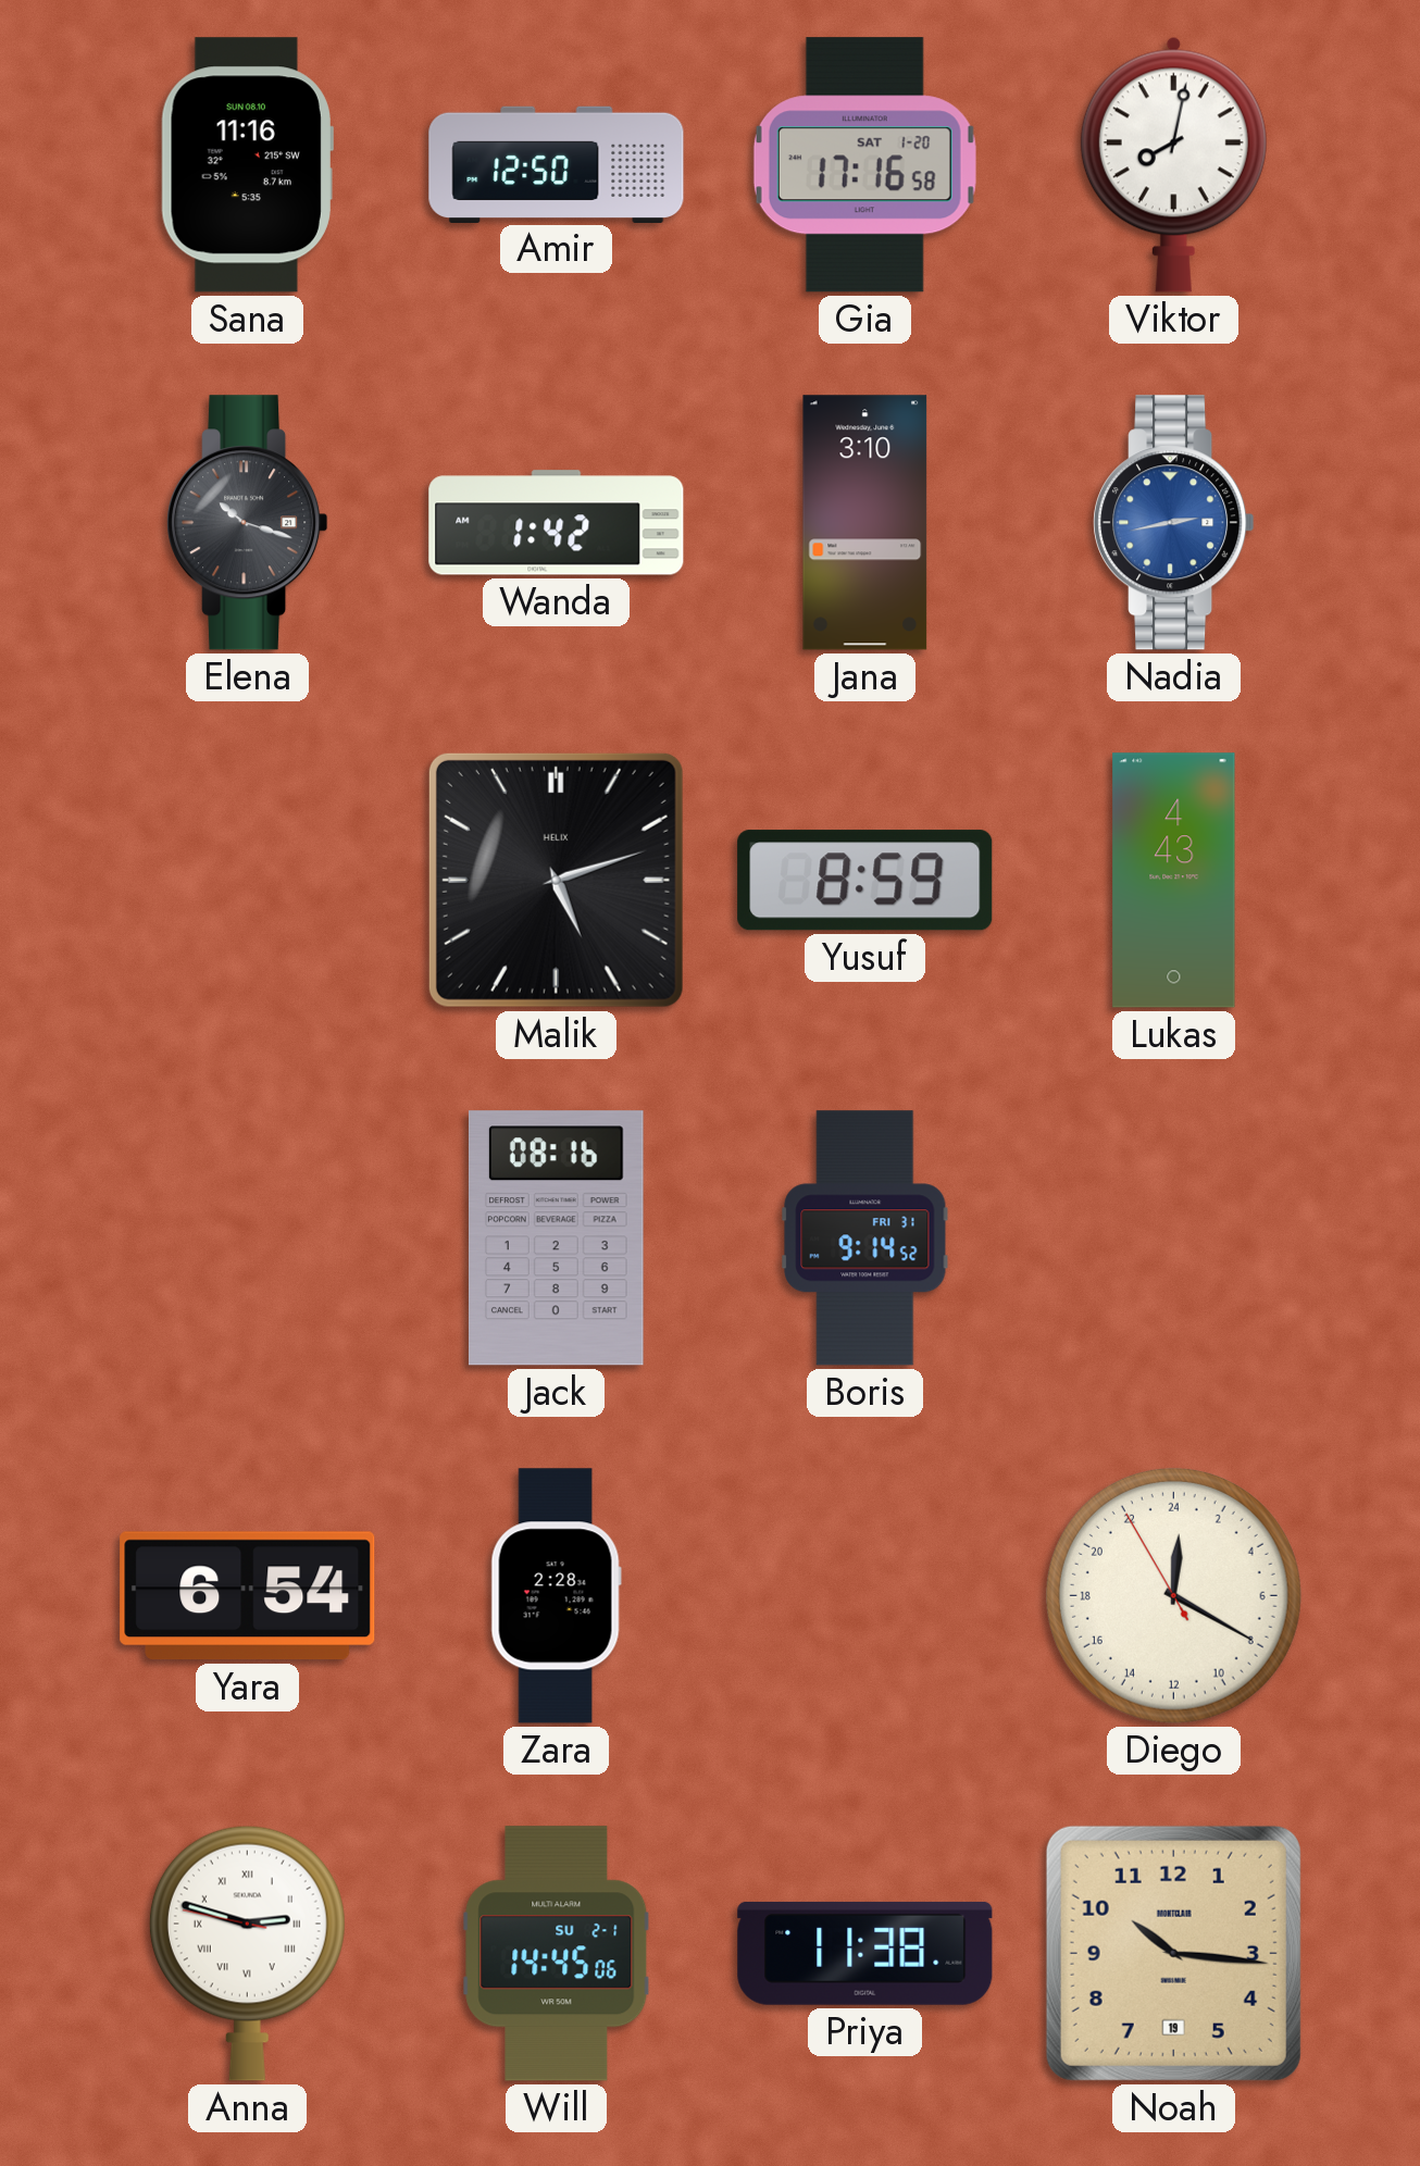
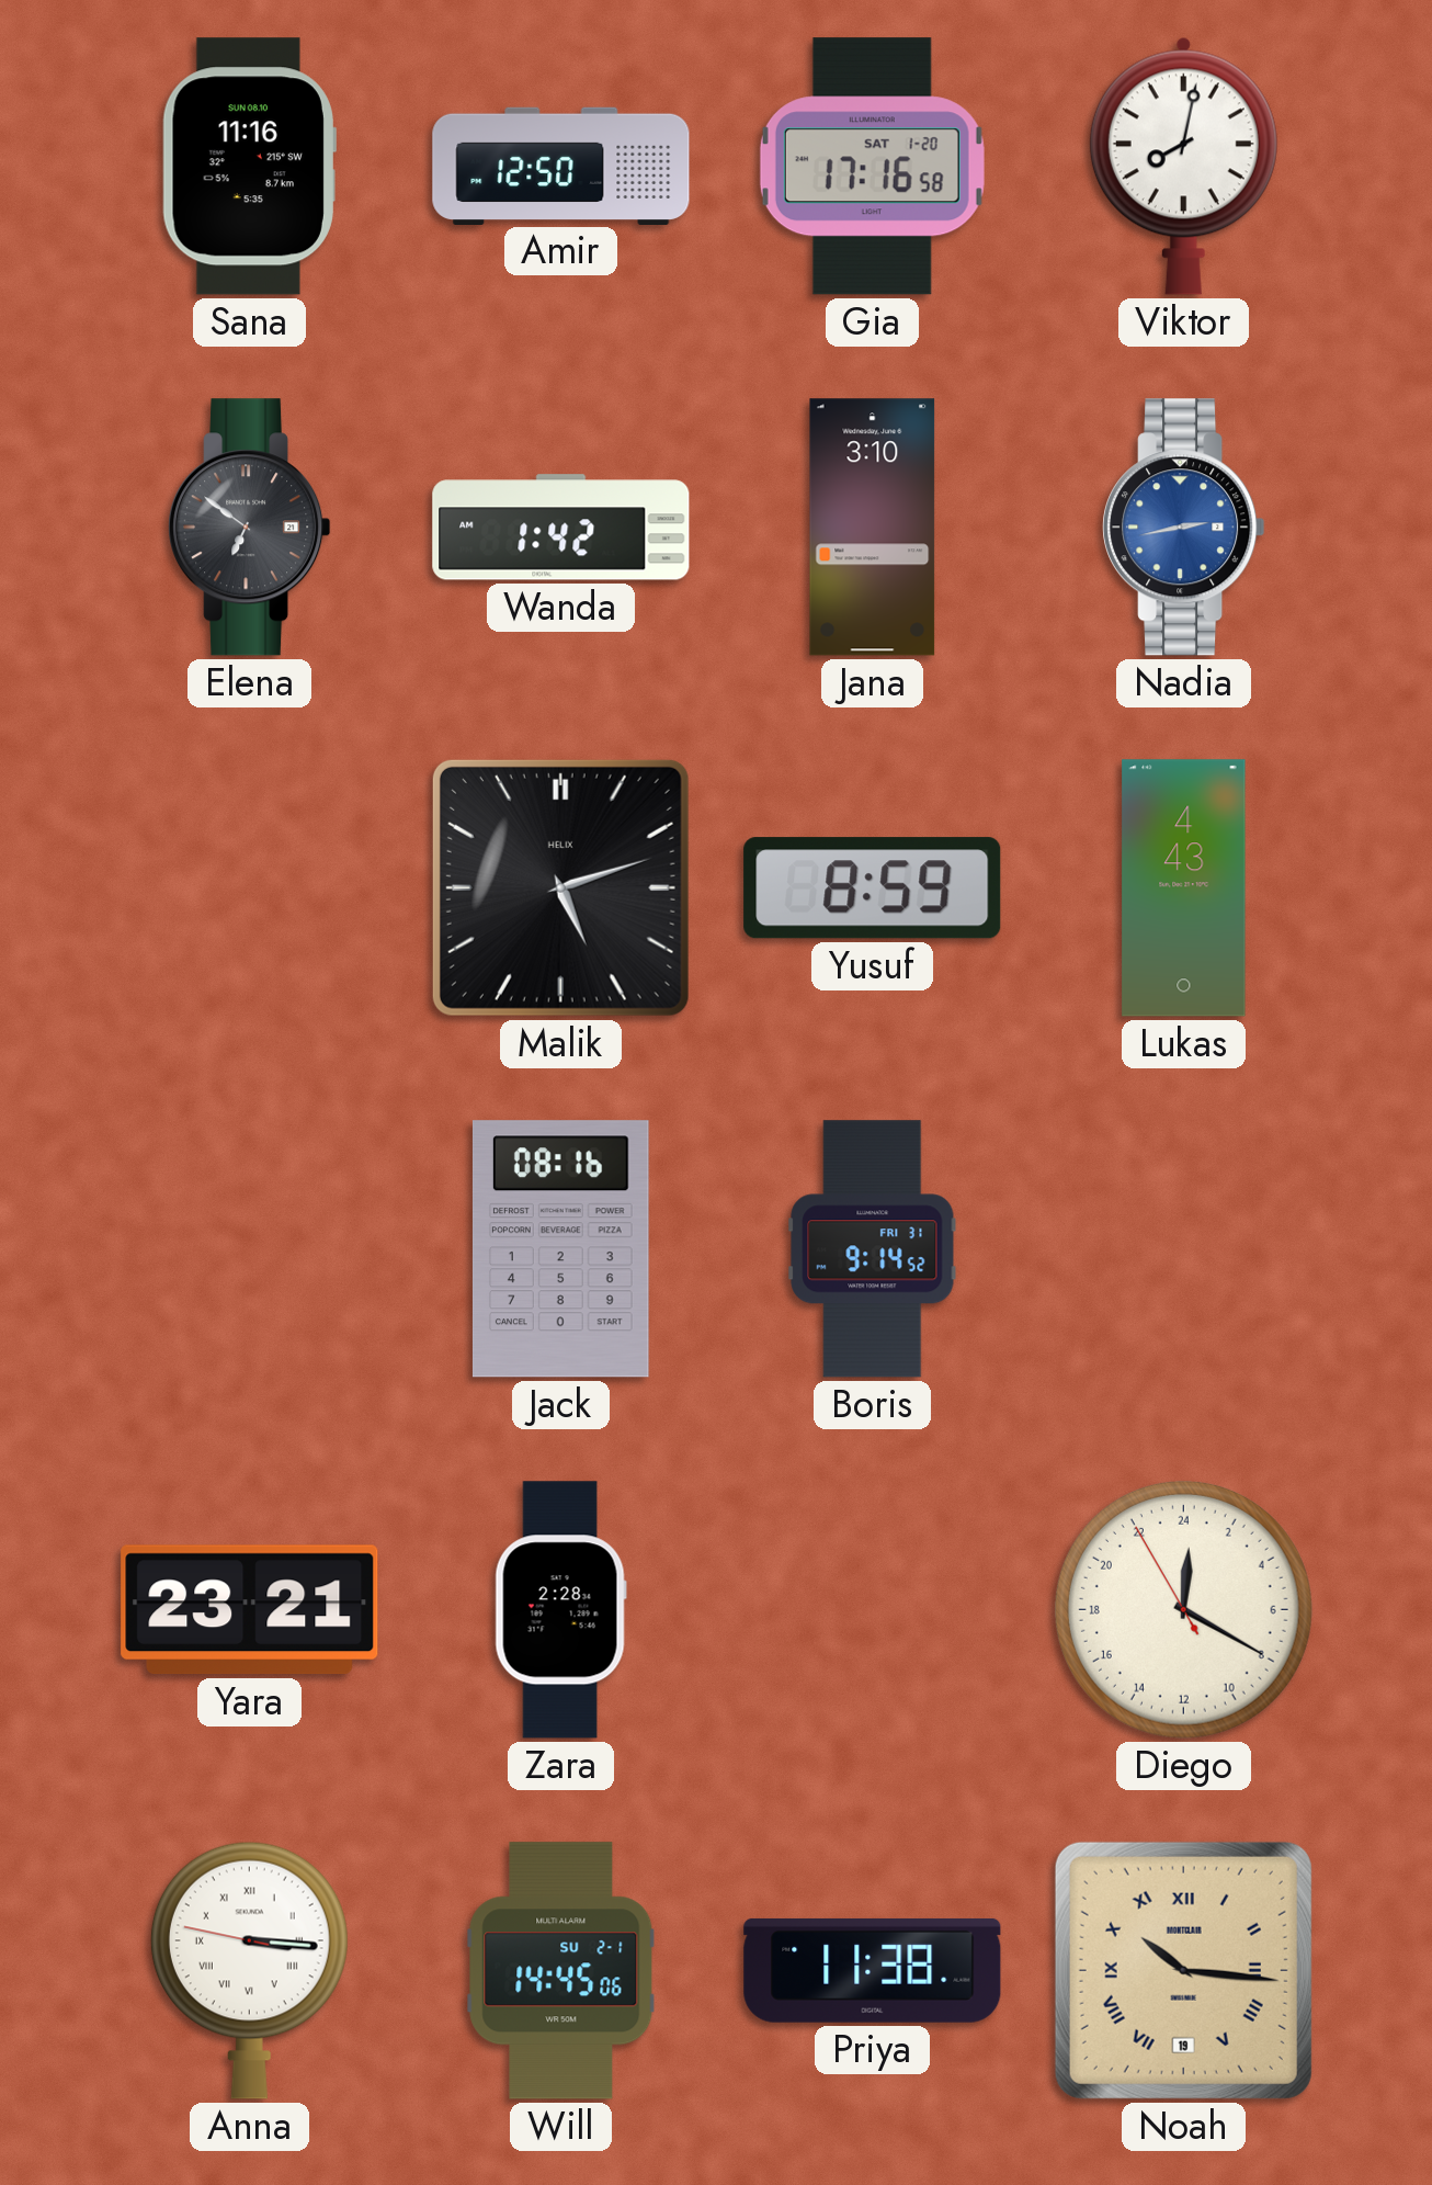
Elena: 10:18 -> 6:51
Yara: 6:54 -> 23:21
Anna: 2:47 -> 3:15
Noah numerals: Arabic -> Roman
